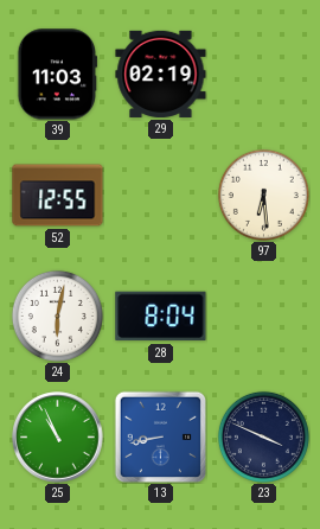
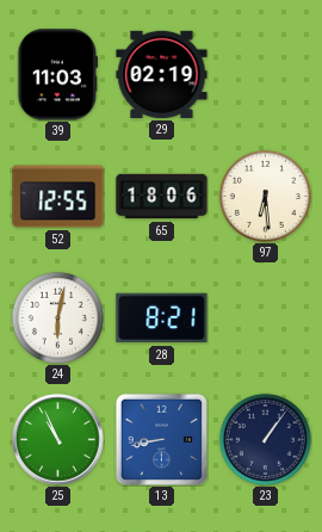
65: none -> 18:06
28: 8:04 -> 8:21
23: 3:49 -> 1:06
